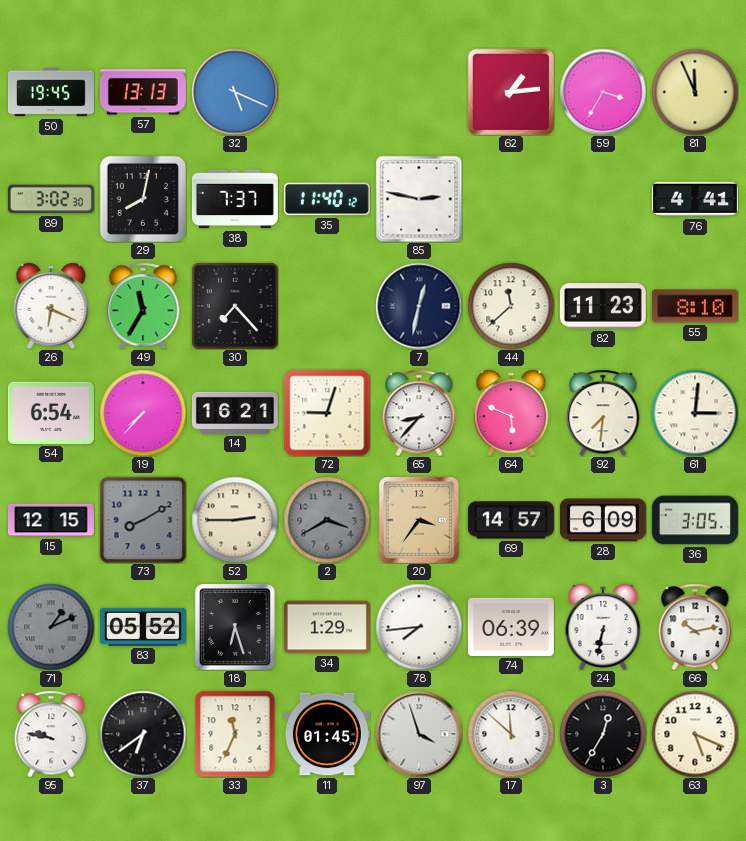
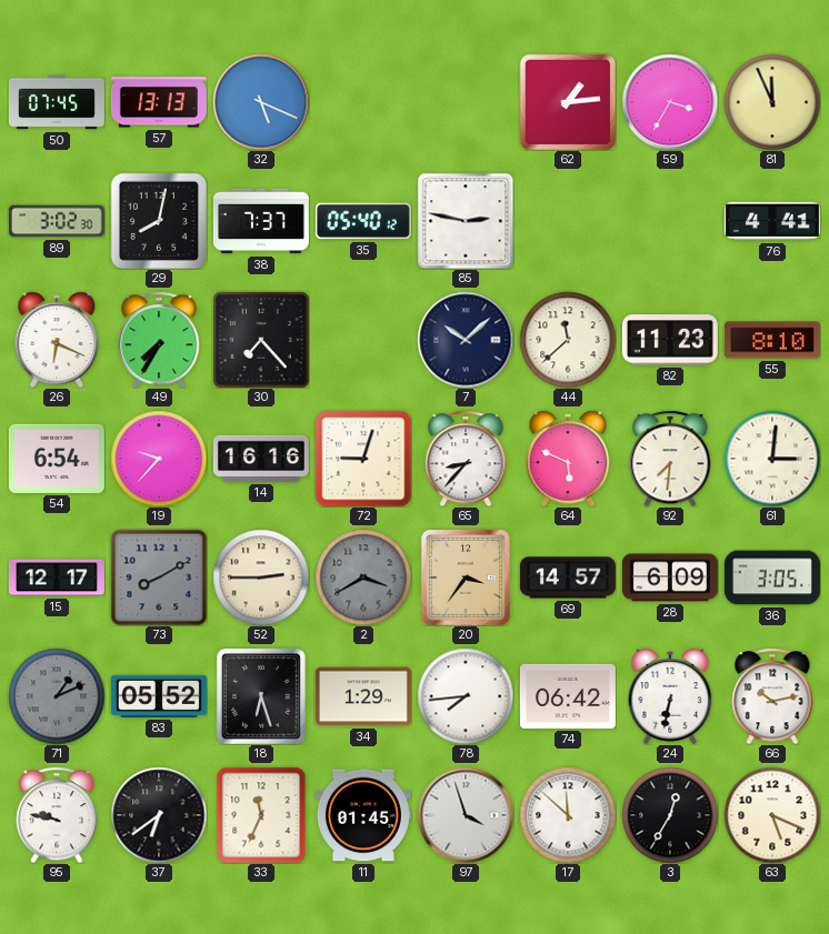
50: 19:45 -> 07:45
35: 11:40 -> 05:40
49: 11:35 -> 7:35
7: 12:32 -> 10:08
19: 7:37 -> 9:37
14: 16:21 -> 16:16
15: 12:15 -> 12:17
74: 06:39 -> 06:42
